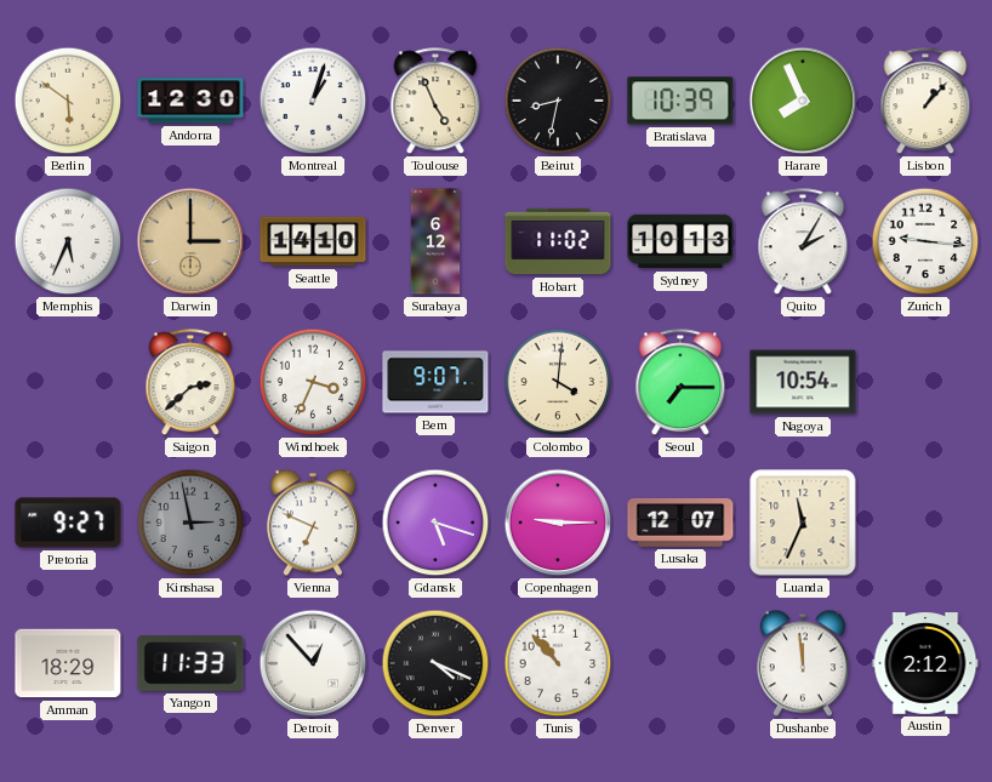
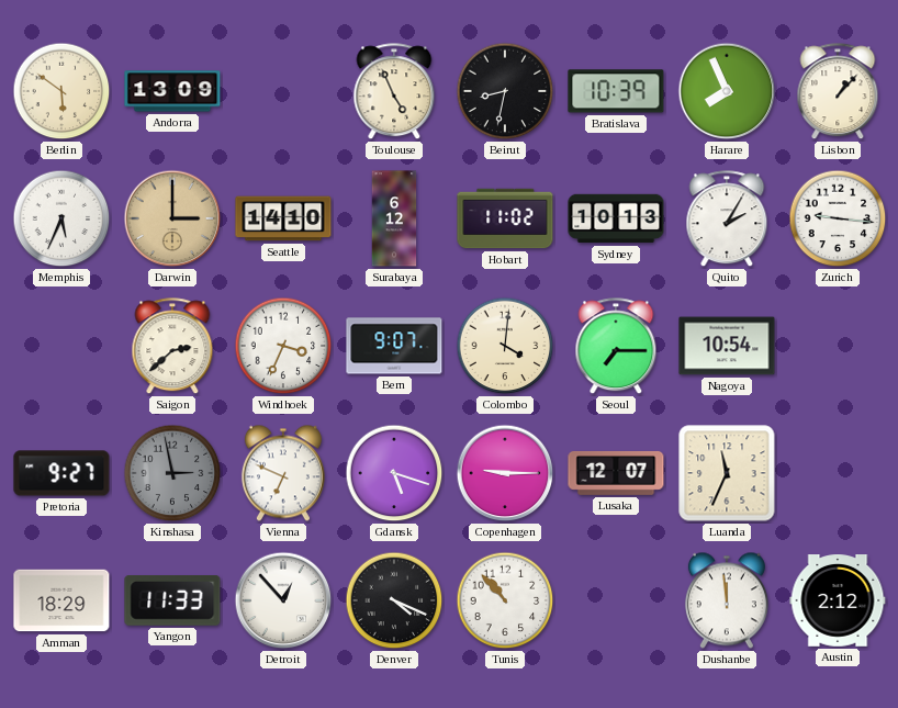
Andorra: 12:30 -> 13:09
Montreal: 1:03 -> none
